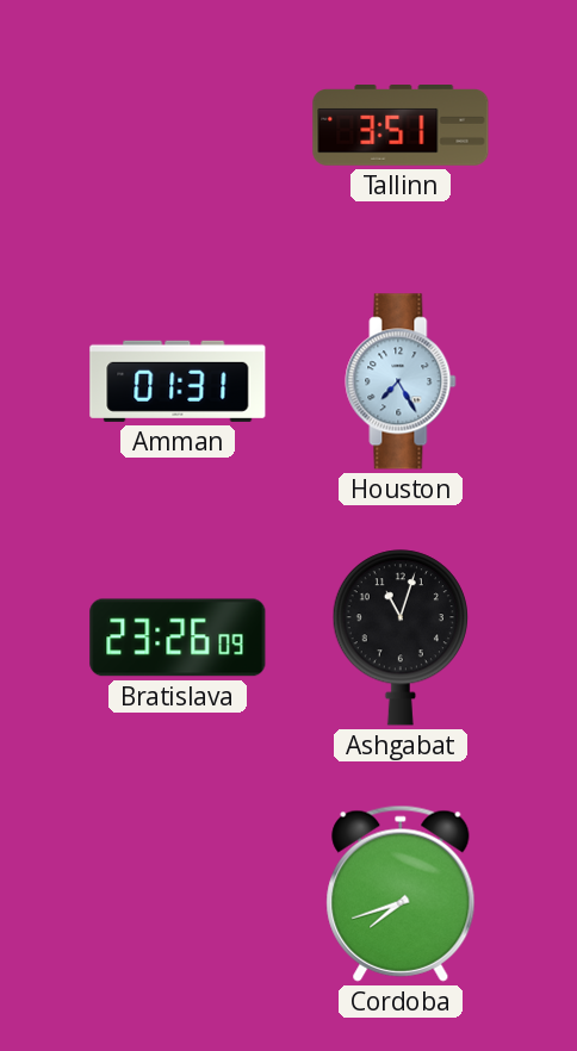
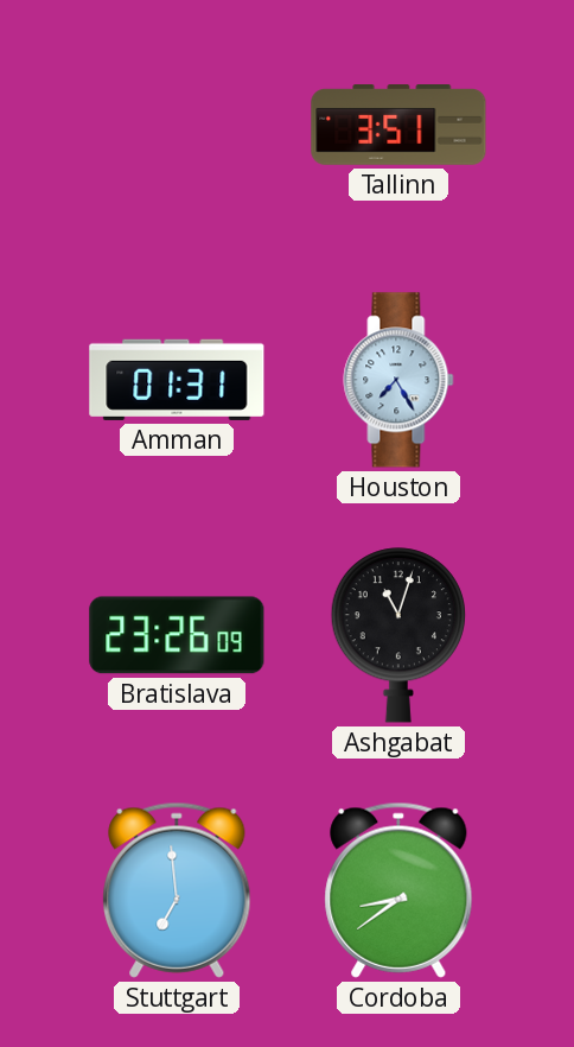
Stuttgart: none -> 6:59
Cordoba: 7:42 -> 8:39
